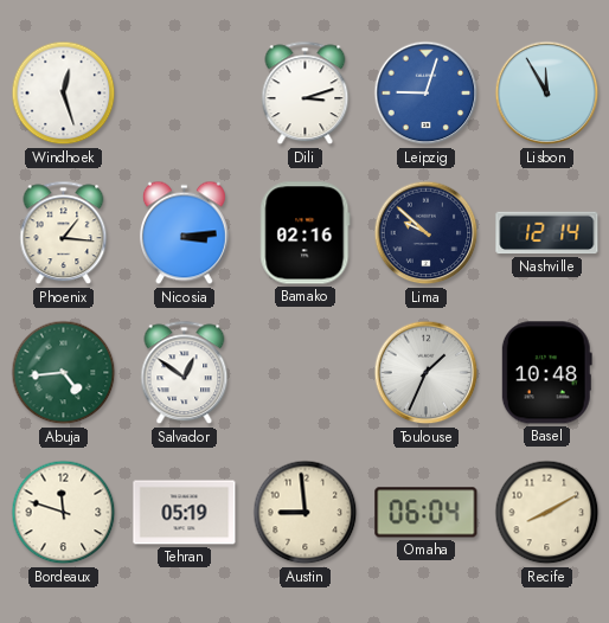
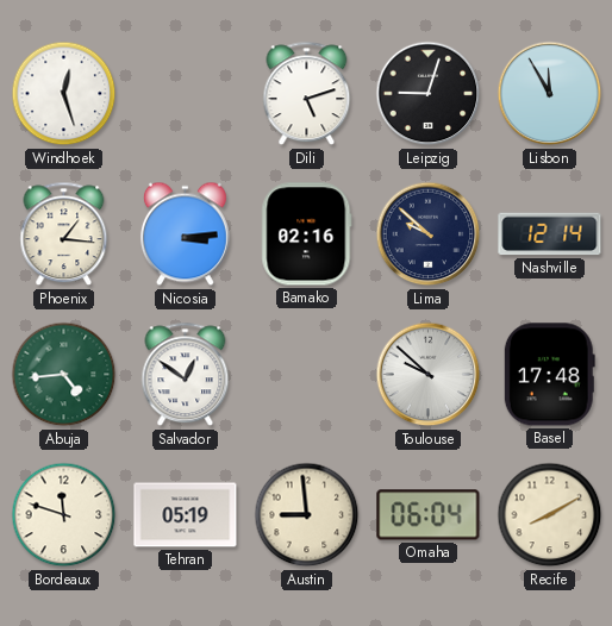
Dili: 3:12 -> 5:12
Leipzig dial: blue -> black
Toulouse: 1:34 -> 9:52
Basel: 10:48 -> 17:48
